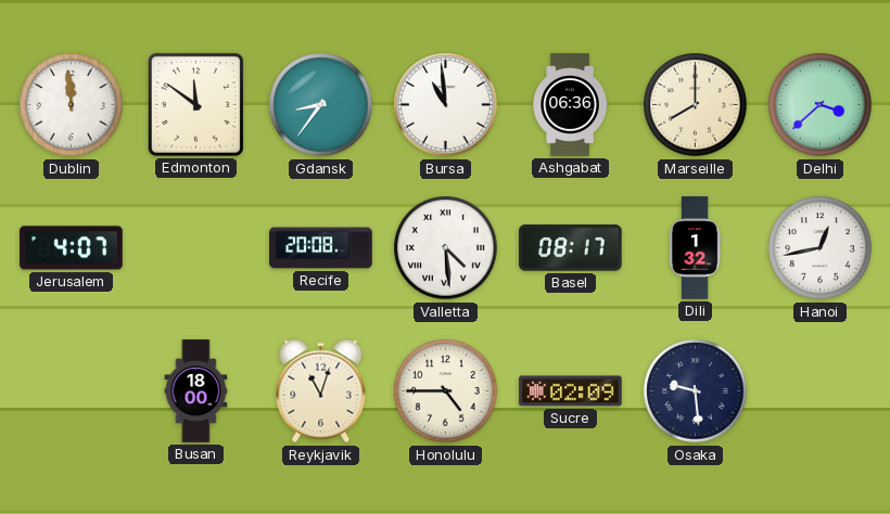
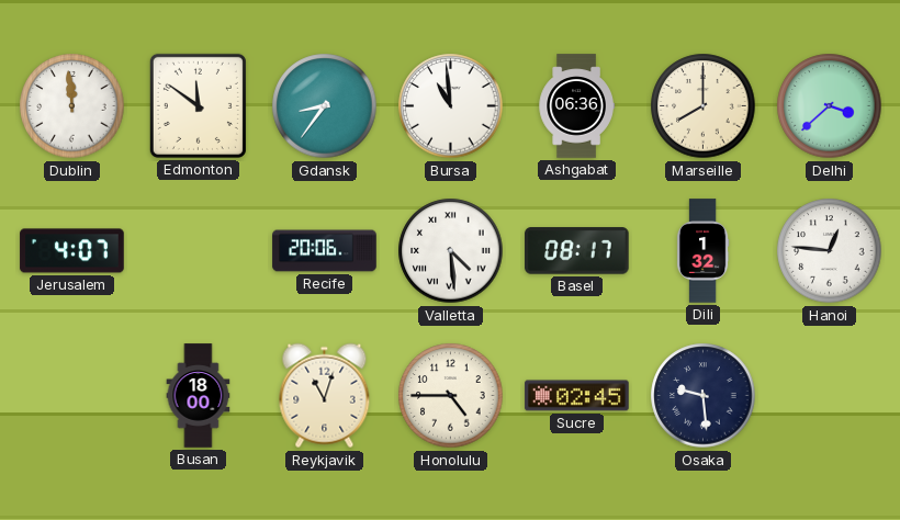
Recife: 20:08 -> 20:06
Hanoi: 12:43 -> 12:46
Sucre: 02:09 -> 02:45
